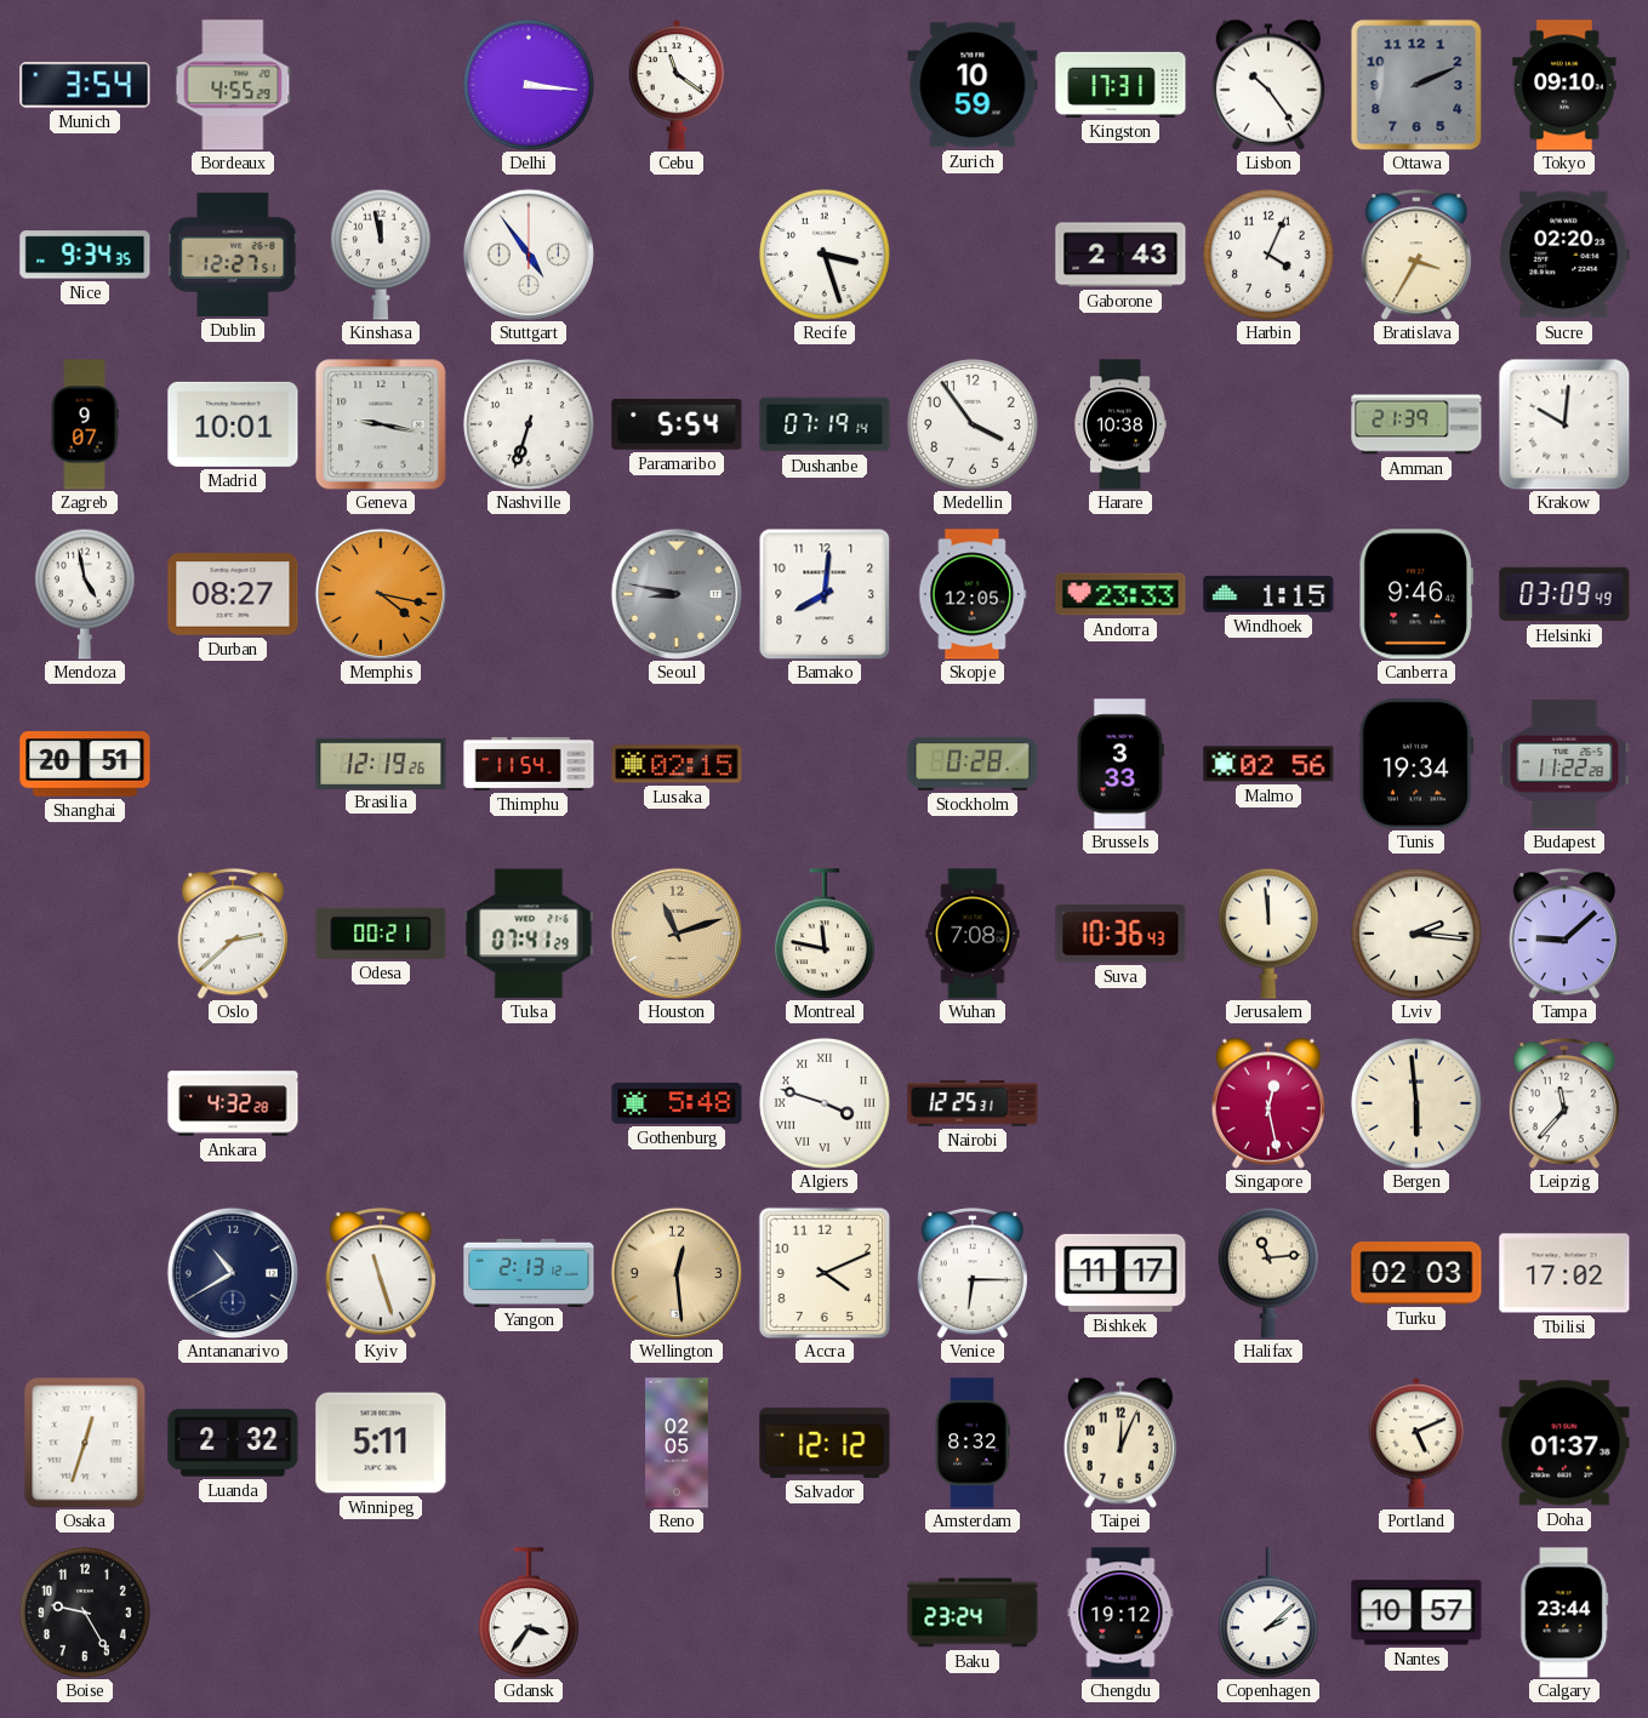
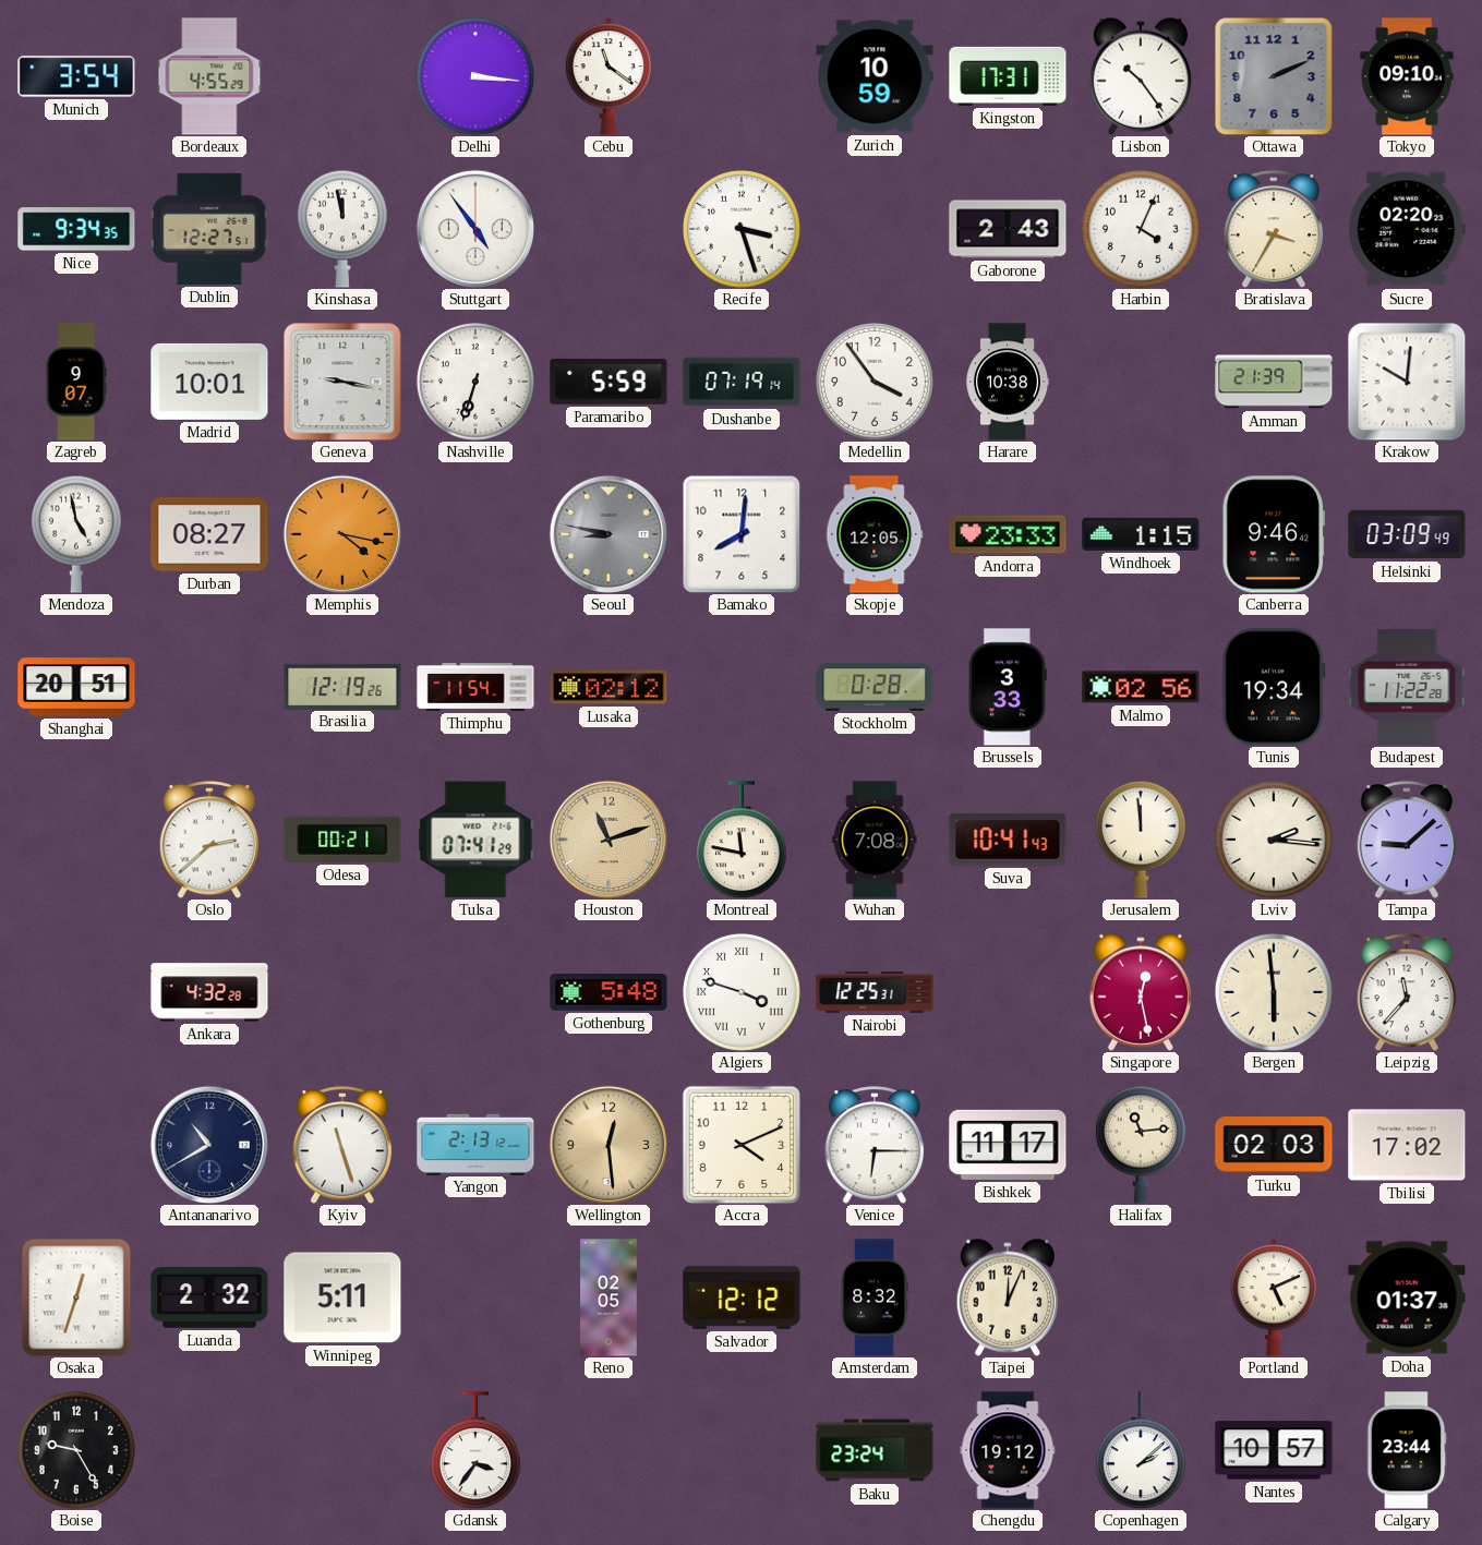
Paramaribo: 5:54 -> 5:59
Lusaka: 02:15 -> 02:12
Suva: 10:36 -> 10:41
